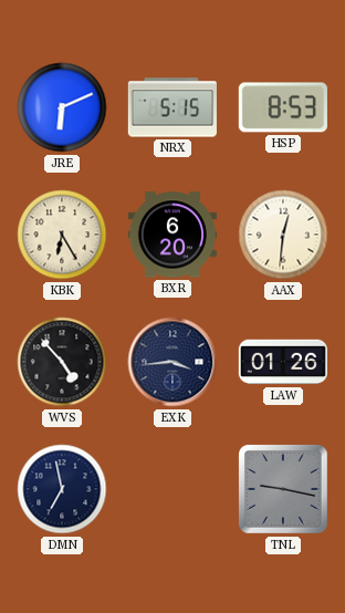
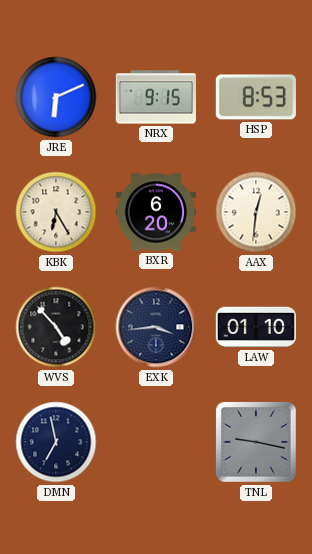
NRX: 5:15 -> 9:15
LAW: 01:26 -> 01:10
